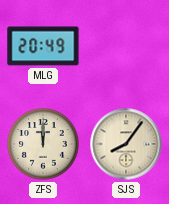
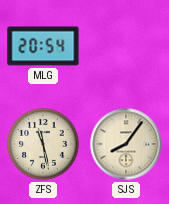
MLG: 20:49 -> 20:54
ZFS: 12:00 -> 11:28
